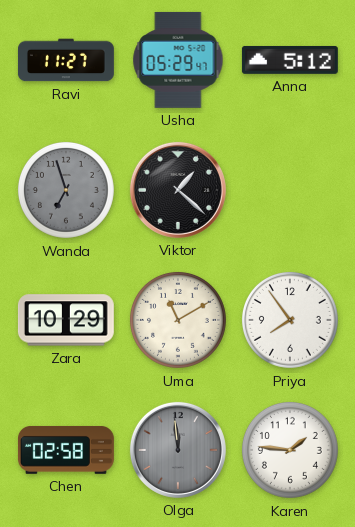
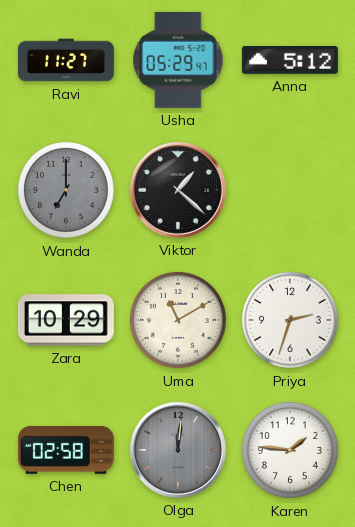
Wanda: 6:57 -> 7:00
Priya: 7:54 -> 2:33
Olga: 11:59 -> 12:01
